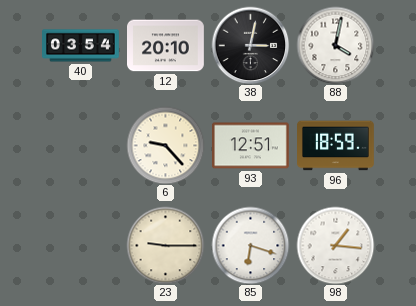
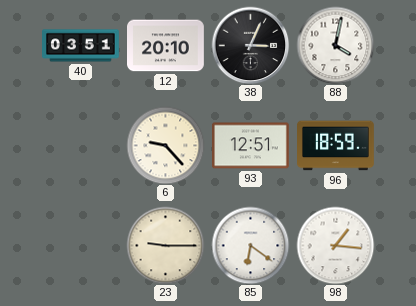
40: 03:54 -> 03:51
38: 3:02 -> 3:04
85: 6:18 -> 6:21
